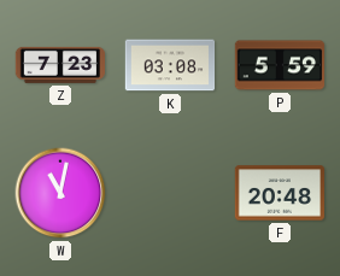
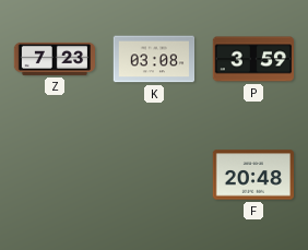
P: 5:59 -> 3:59
W: 11:02 -> none
